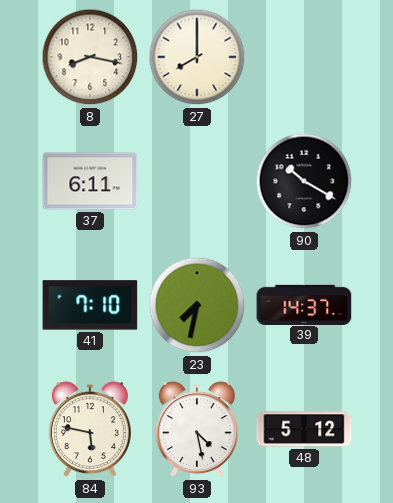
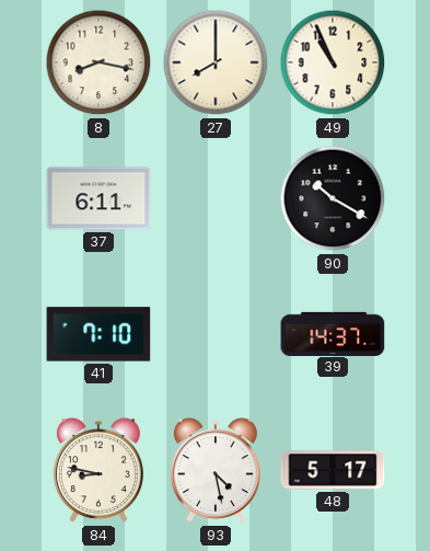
49: none -> 10:56
23: 7:32 -> none
84: 5:47 -> 8:47
48: 5:12 -> 5:17
